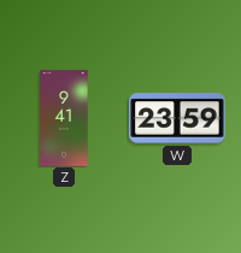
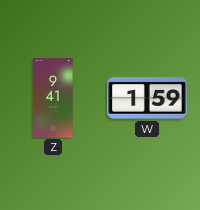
W: 23:59 -> 1:59
